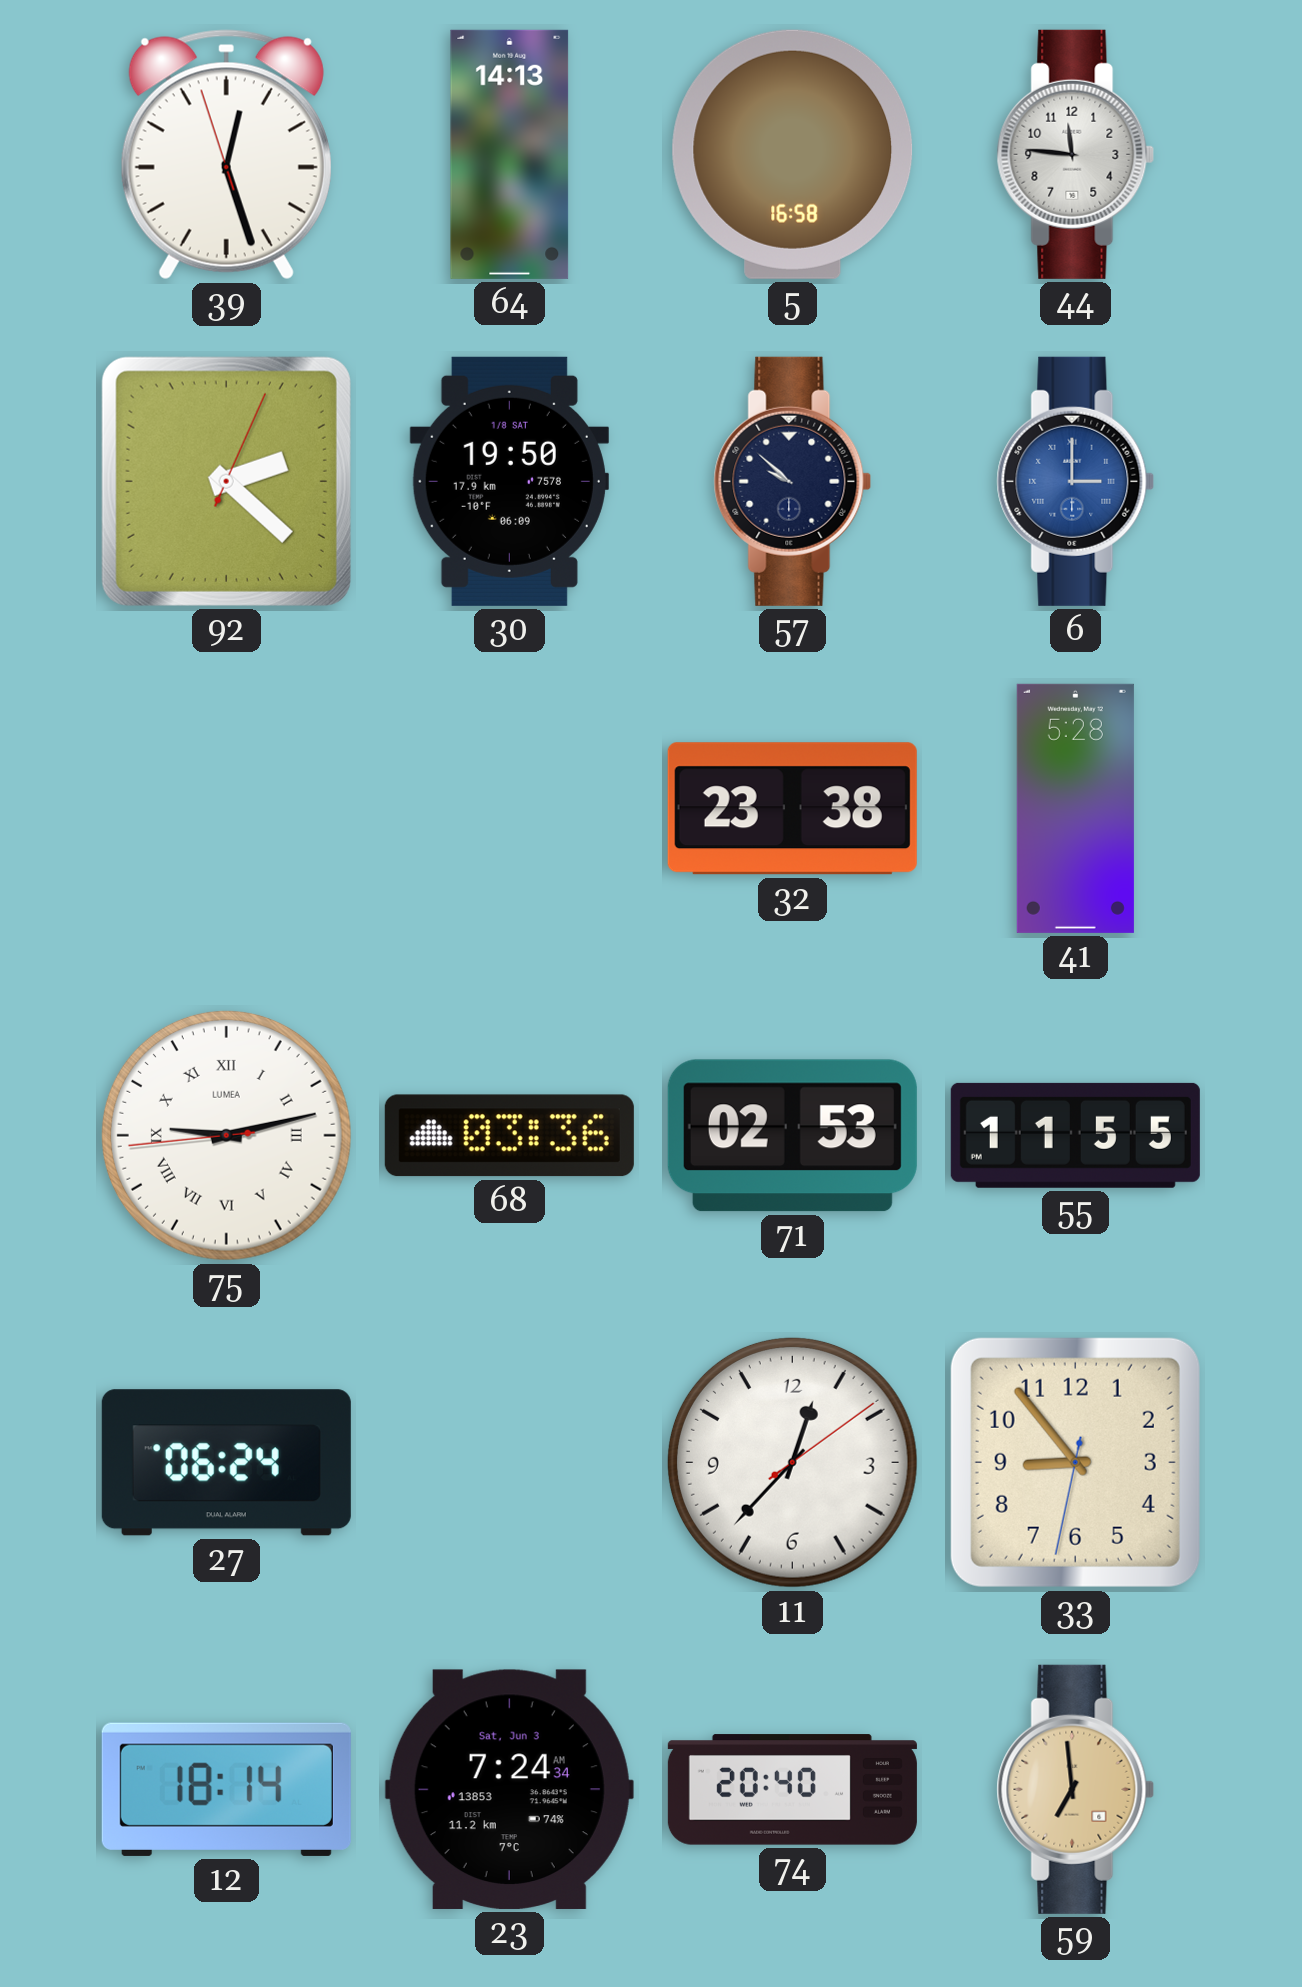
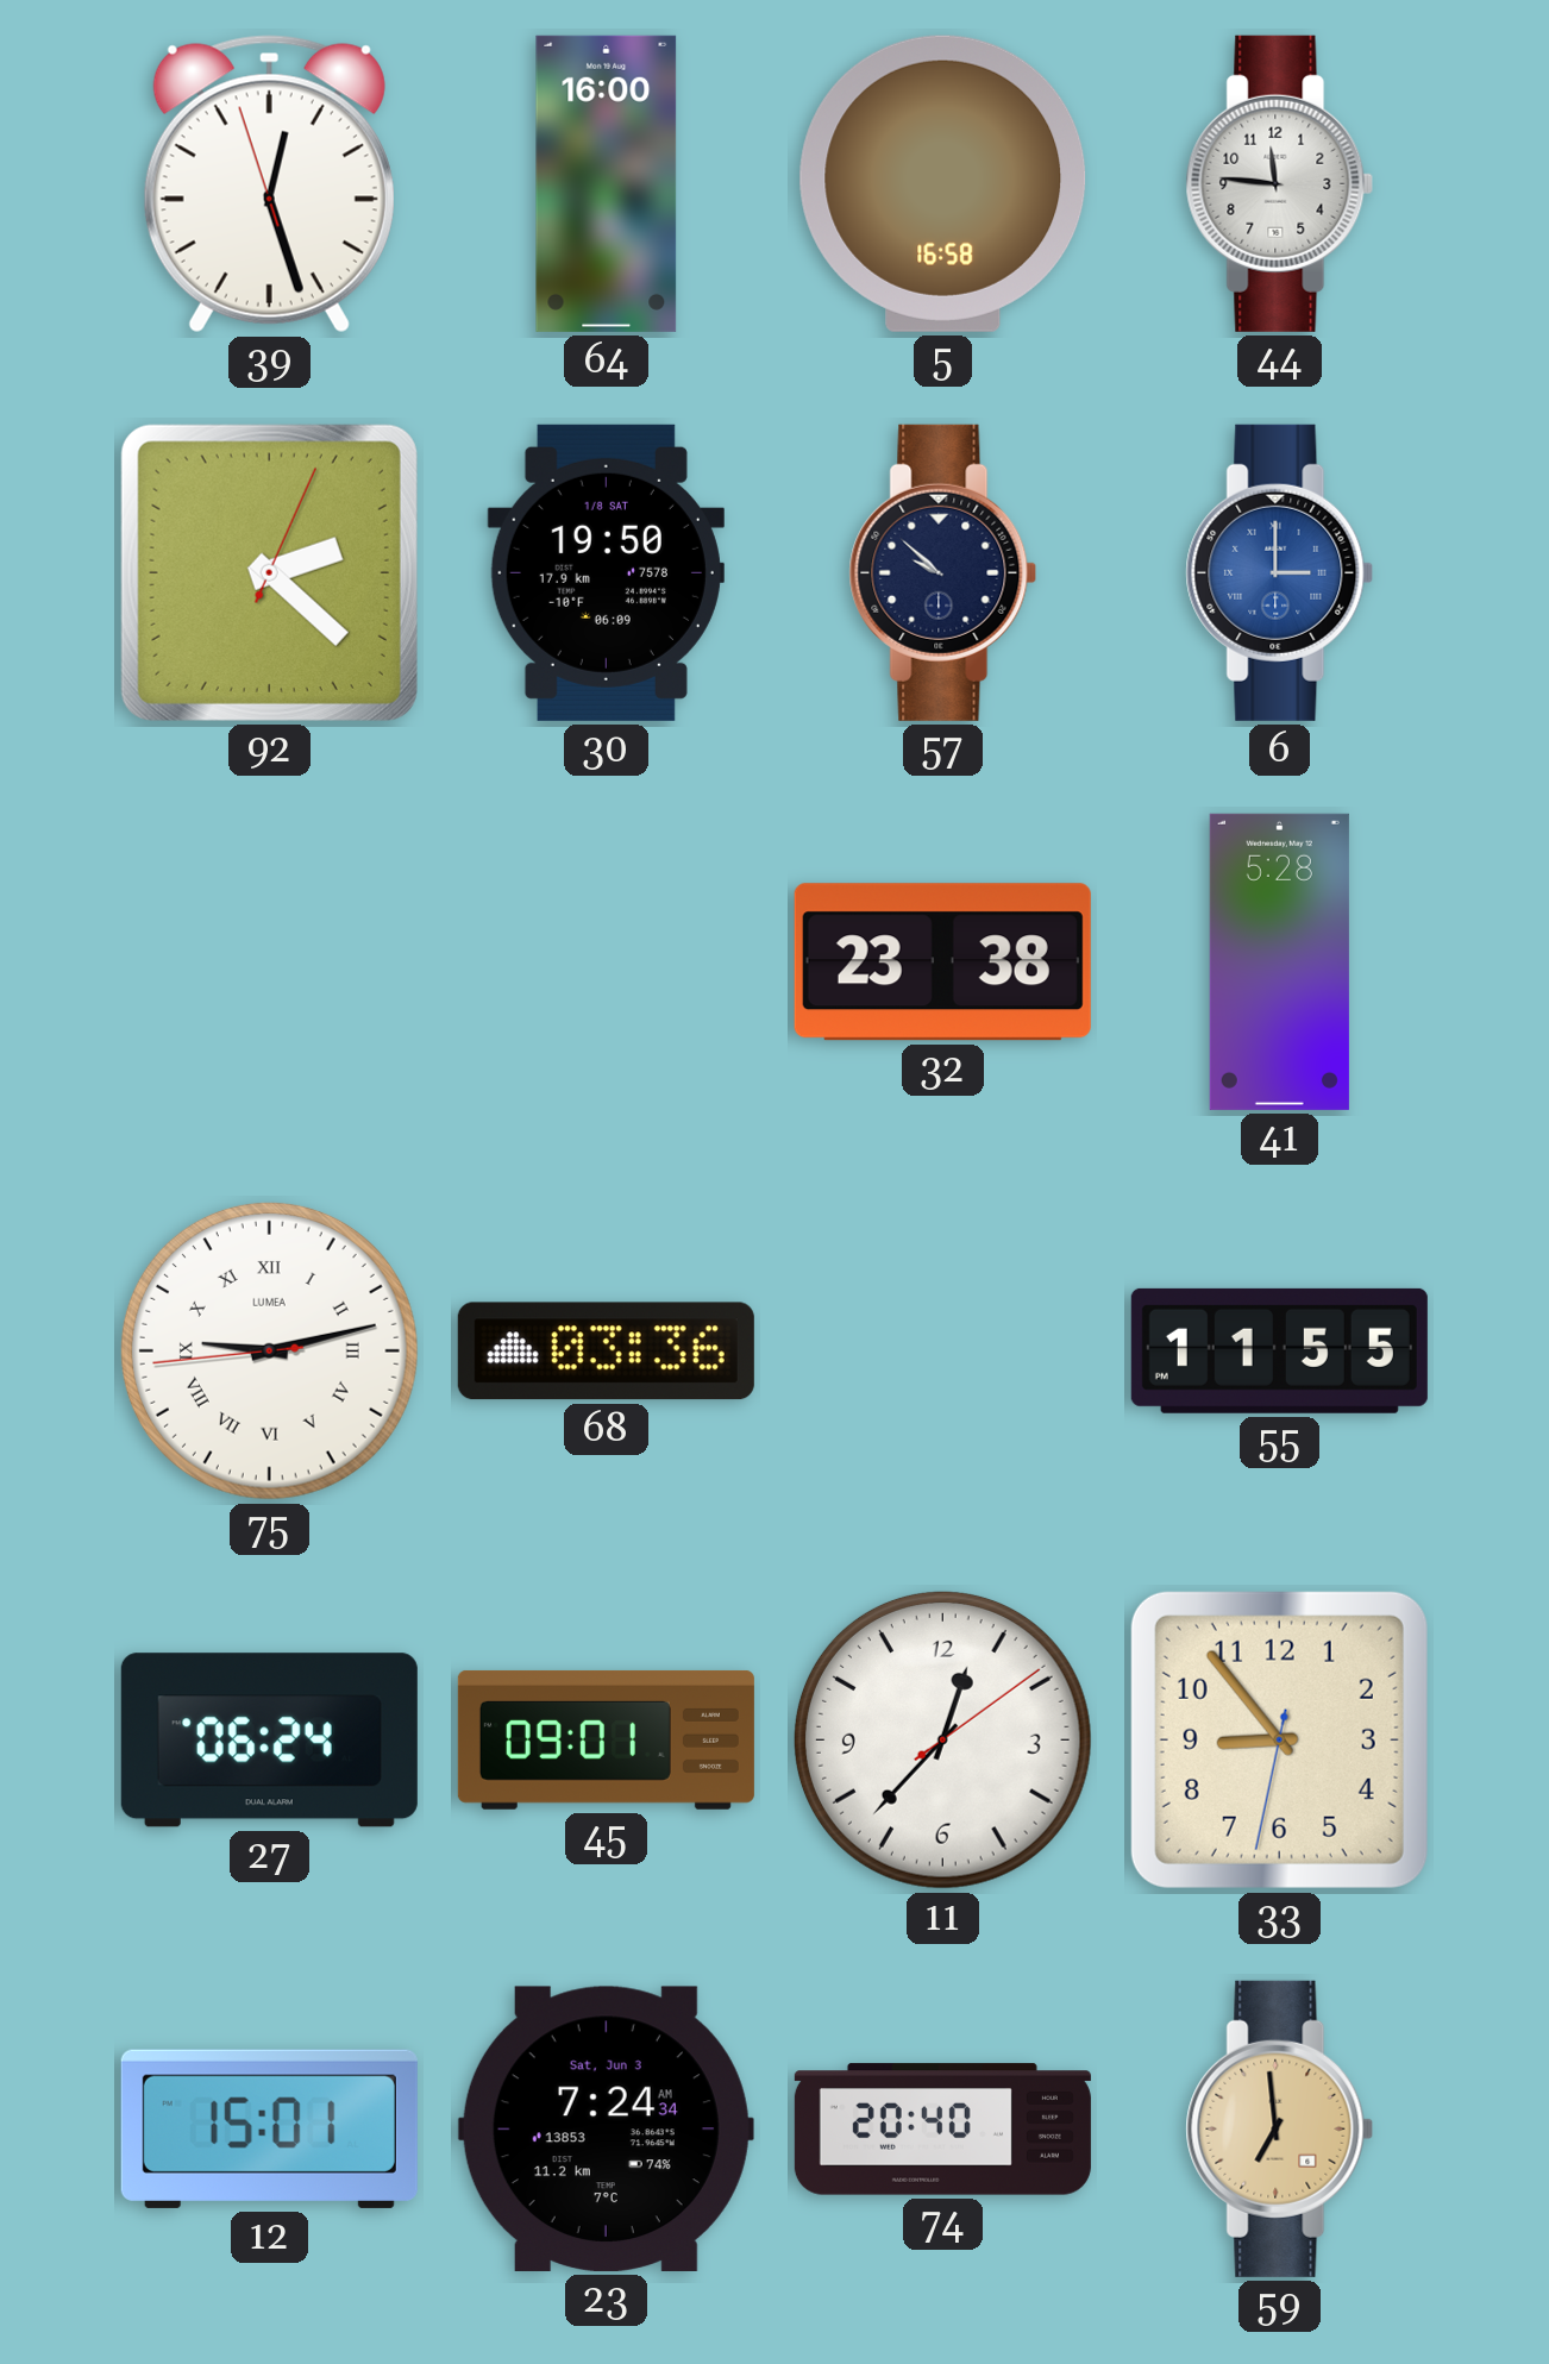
64: 14:13 -> 16:00
71: 02:53 -> none
45: none -> 09:01
12: 18:14 -> 15:01
